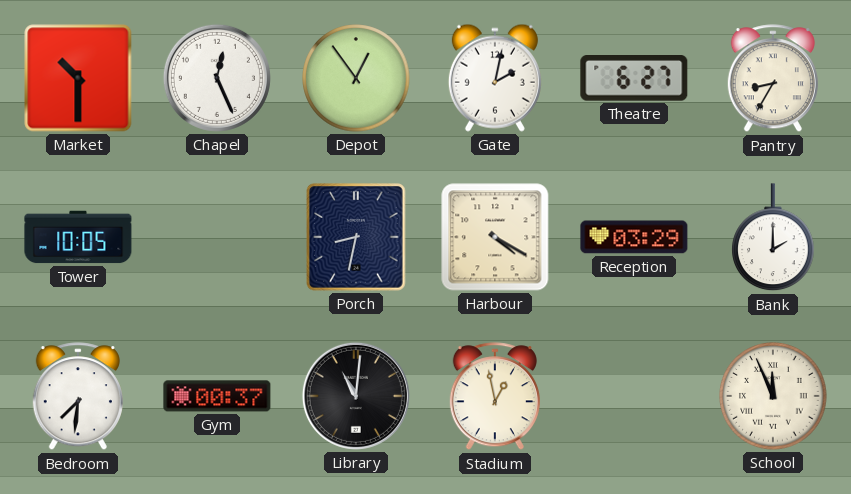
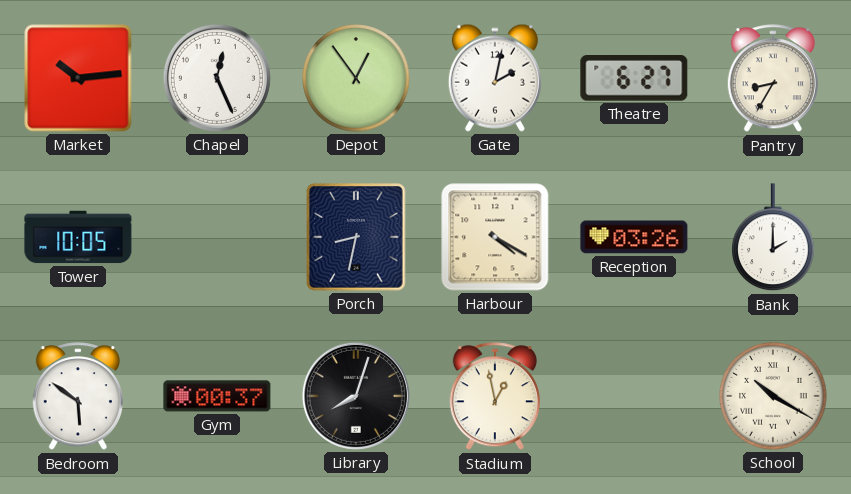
Market: 10:30 -> 10:14
Reception: 03:29 -> 03:26
Bedroom: 7:31 -> 5:51
Library: 11:01 -> 8:03
School: 11:56 -> 10:20
